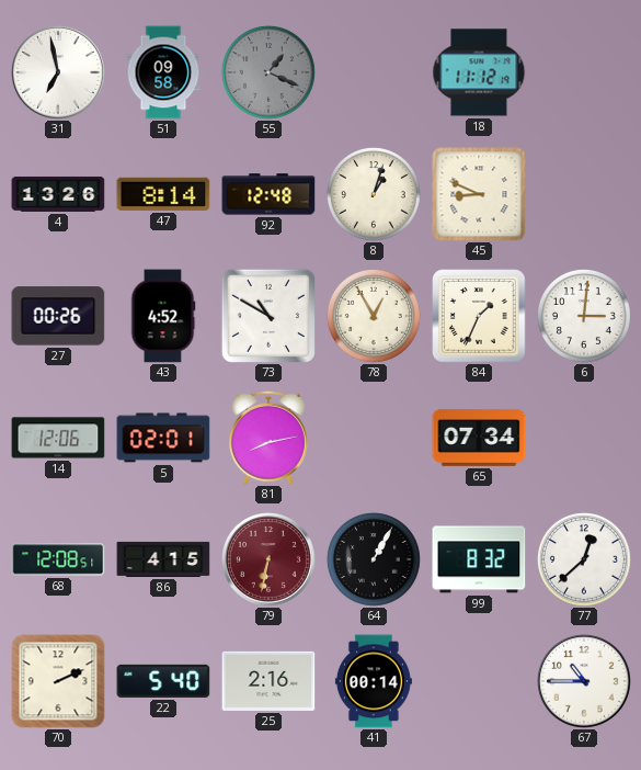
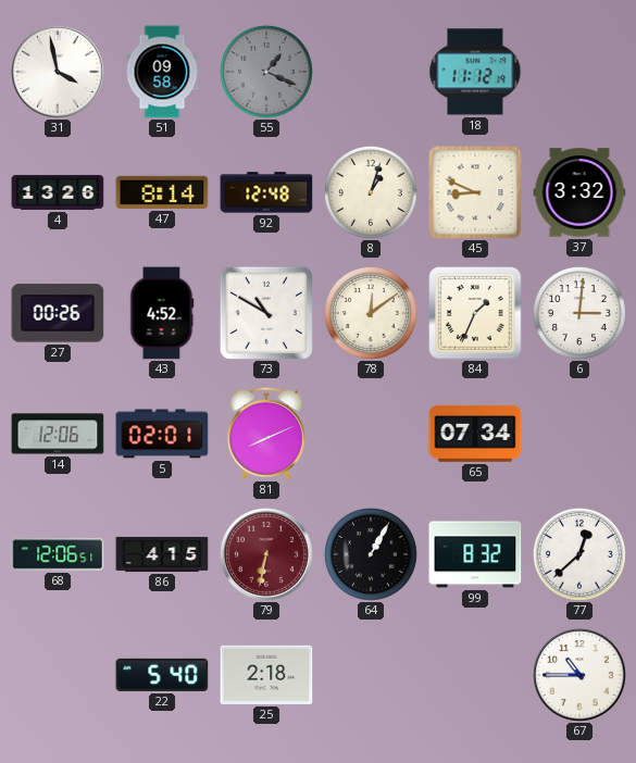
31: 6:58 -> 3:58
37: none -> 3:32
78: 12:55 -> 12:09
81: 8:13 -> 8:11
68: 12:08 -> 12:06
70: 2:11 -> none
25: 2:16 -> 2:18
41: 00:14 -> none
